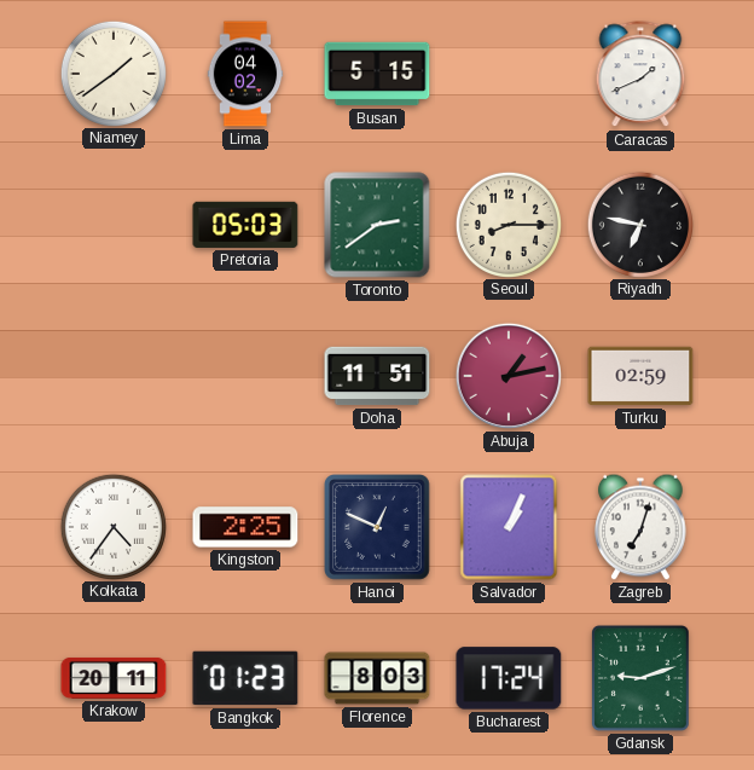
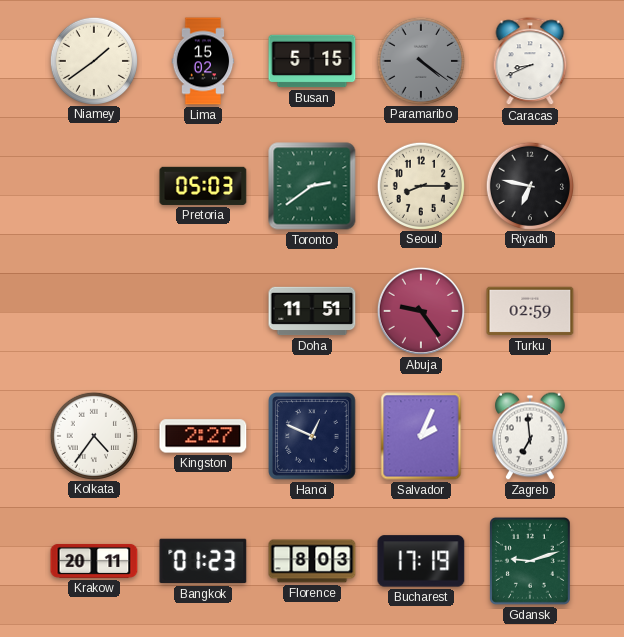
Lima: 04:02 -> 15:02
Paramaribo: none -> 4:21
Caracas: 1:41 -> 8:41
Abuja: 1:13 -> 9:24
Kingston: 2:25 -> 2:27
Salvador: 1:04 -> 2:04
Zagreb: 7:03 -> 6:59
Bucharest: 17:24 -> 17:19
